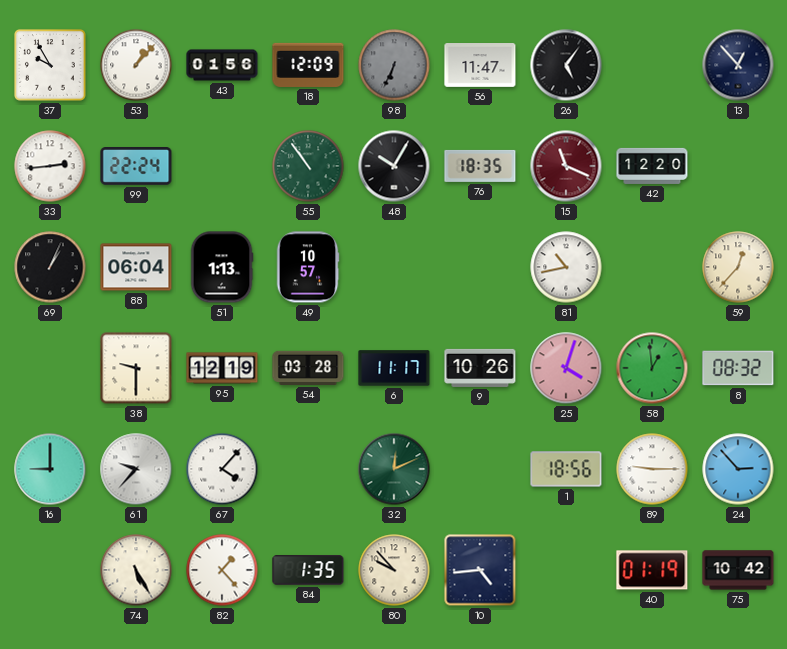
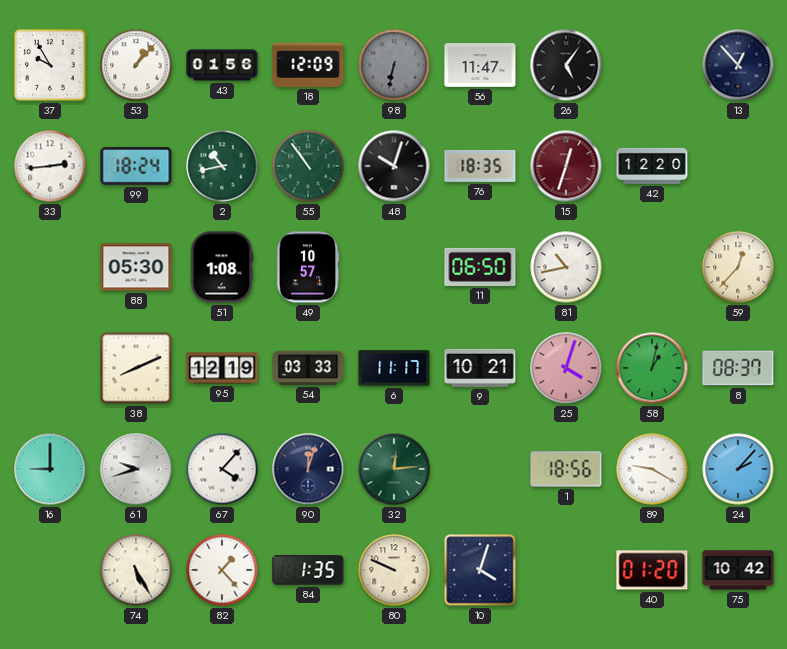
98: 6:34 -> 6:32
99: 22:24 -> 18:24
2: none -> 10:43
48: 10:05 -> 10:03
15: 11:19 -> 12:33
69: 1:04 -> none
88: 06:04 -> 05:30
51: 1:13 -> 1:08
11: none -> 06:50
38: 9:30 -> 8:11
54: 03:28 -> 03:33
9: 10:26 -> 10:21
58: 12:59 -> 1:02
8: 08:32 -> 08:37
61: 9:37 -> 9:42
90: none -> 12:03
32: 12:11 -> 12:14
89: 9:15 -> 9:20
24: 2:53 -> 2:07
80: 9:53 -> 9:49
10: 4:44 -> 4:03
40: 01:19 -> 01:20
